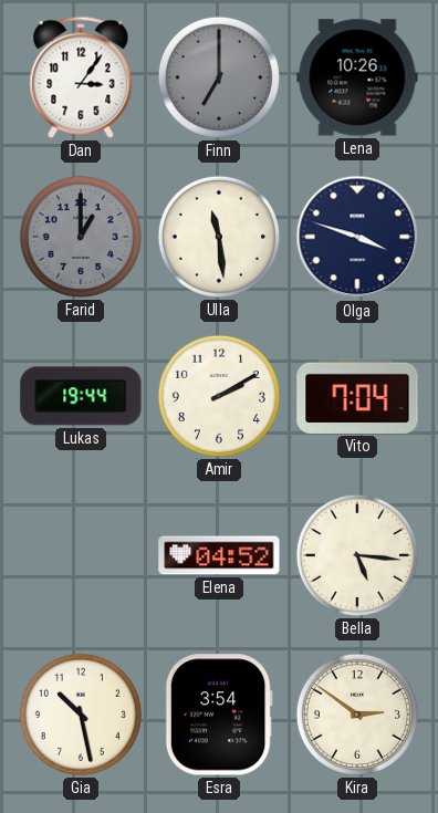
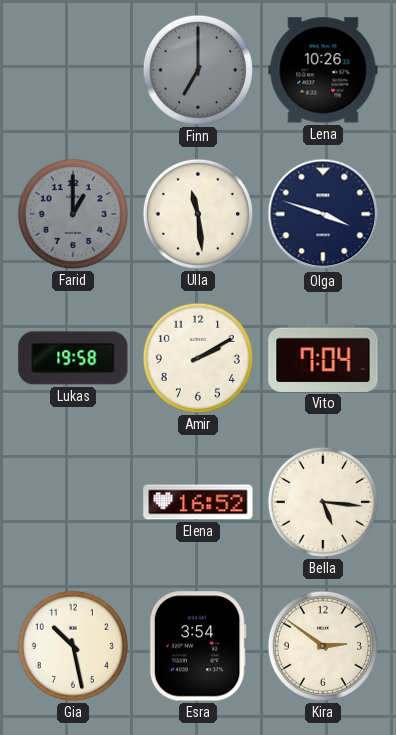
Dan: 3:06 -> none
Lukas: 19:44 -> 19:58
Elena: 04:52 -> 16:52
